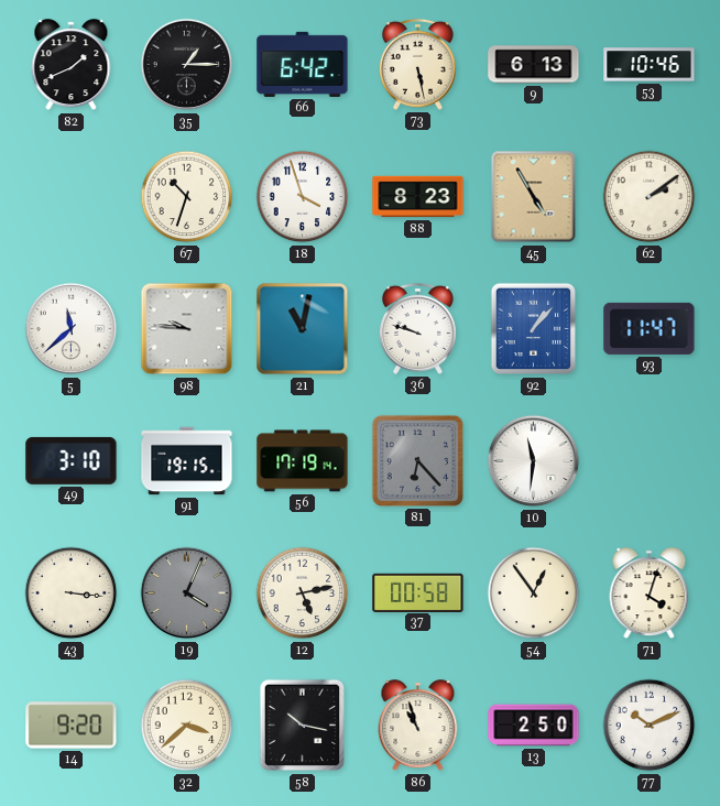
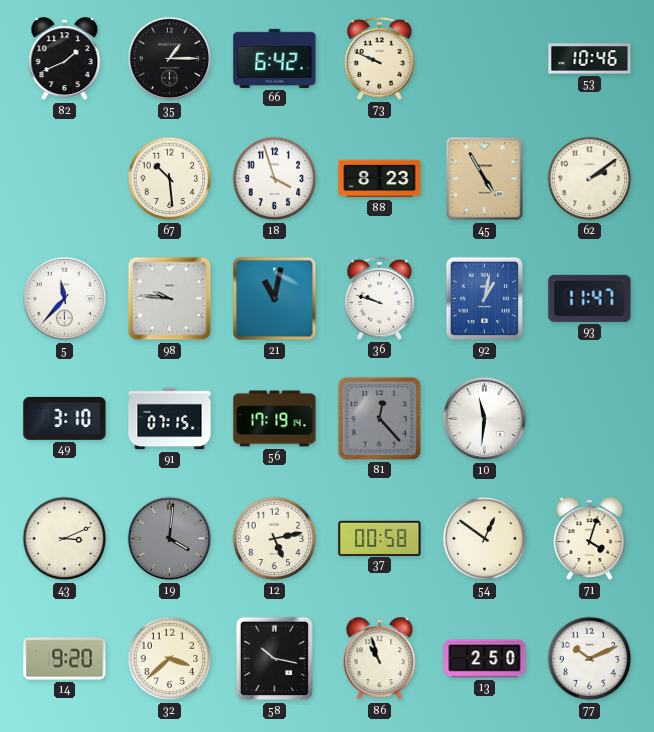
73: 5:28 -> 9:49
9: 6:13 -> none
67: 10:33 -> 10:29
5: 11:38 -> 11:37
92: 1:07 -> 1:02
91: 19:15 -> 07:15
81: 6:23 -> 12:23
43: 3:16 -> 3:11
19: 4:04 -> 4:01
54: 12:54 -> 12:51
